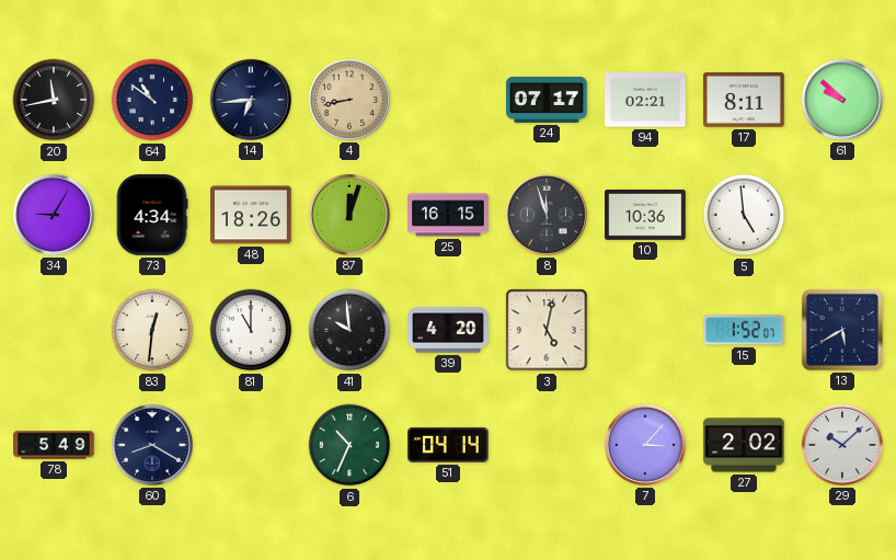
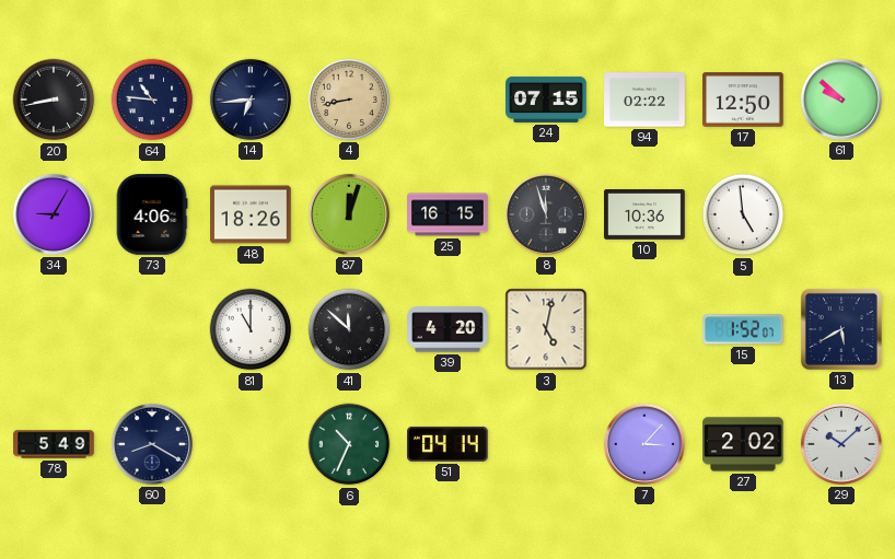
20: 11:43 -> 8:43
64: 10:51 -> 10:46
24: 07:17 -> 07:15
94: 02:21 -> 02:22
17: 8:11 -> 12:50
73: 4:34 -> 4:06
83: 12:31 -> none
41: 9:59 -> 11:52
